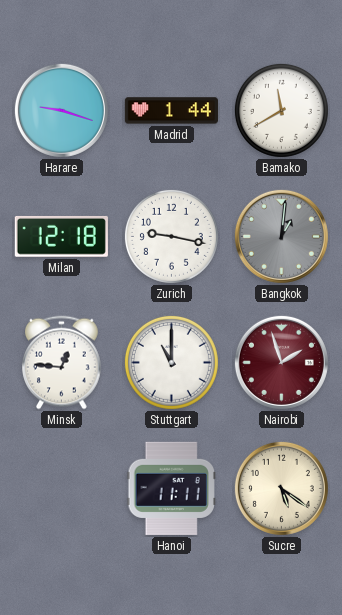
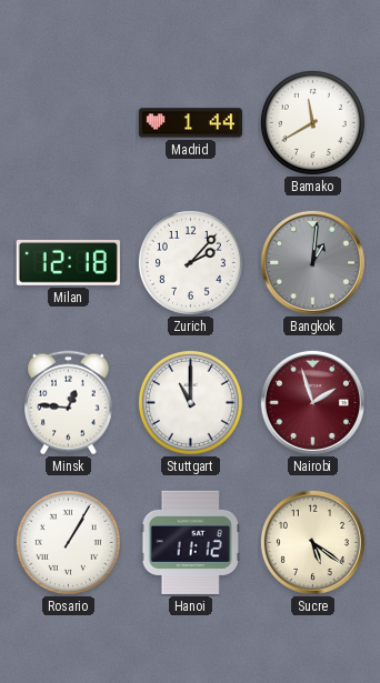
Harare: 9:18 -> none
Zurich: 9:17 -> 2:07
Rosario: none -> 1:05
Hanoi: 11:11 -> 11:12
